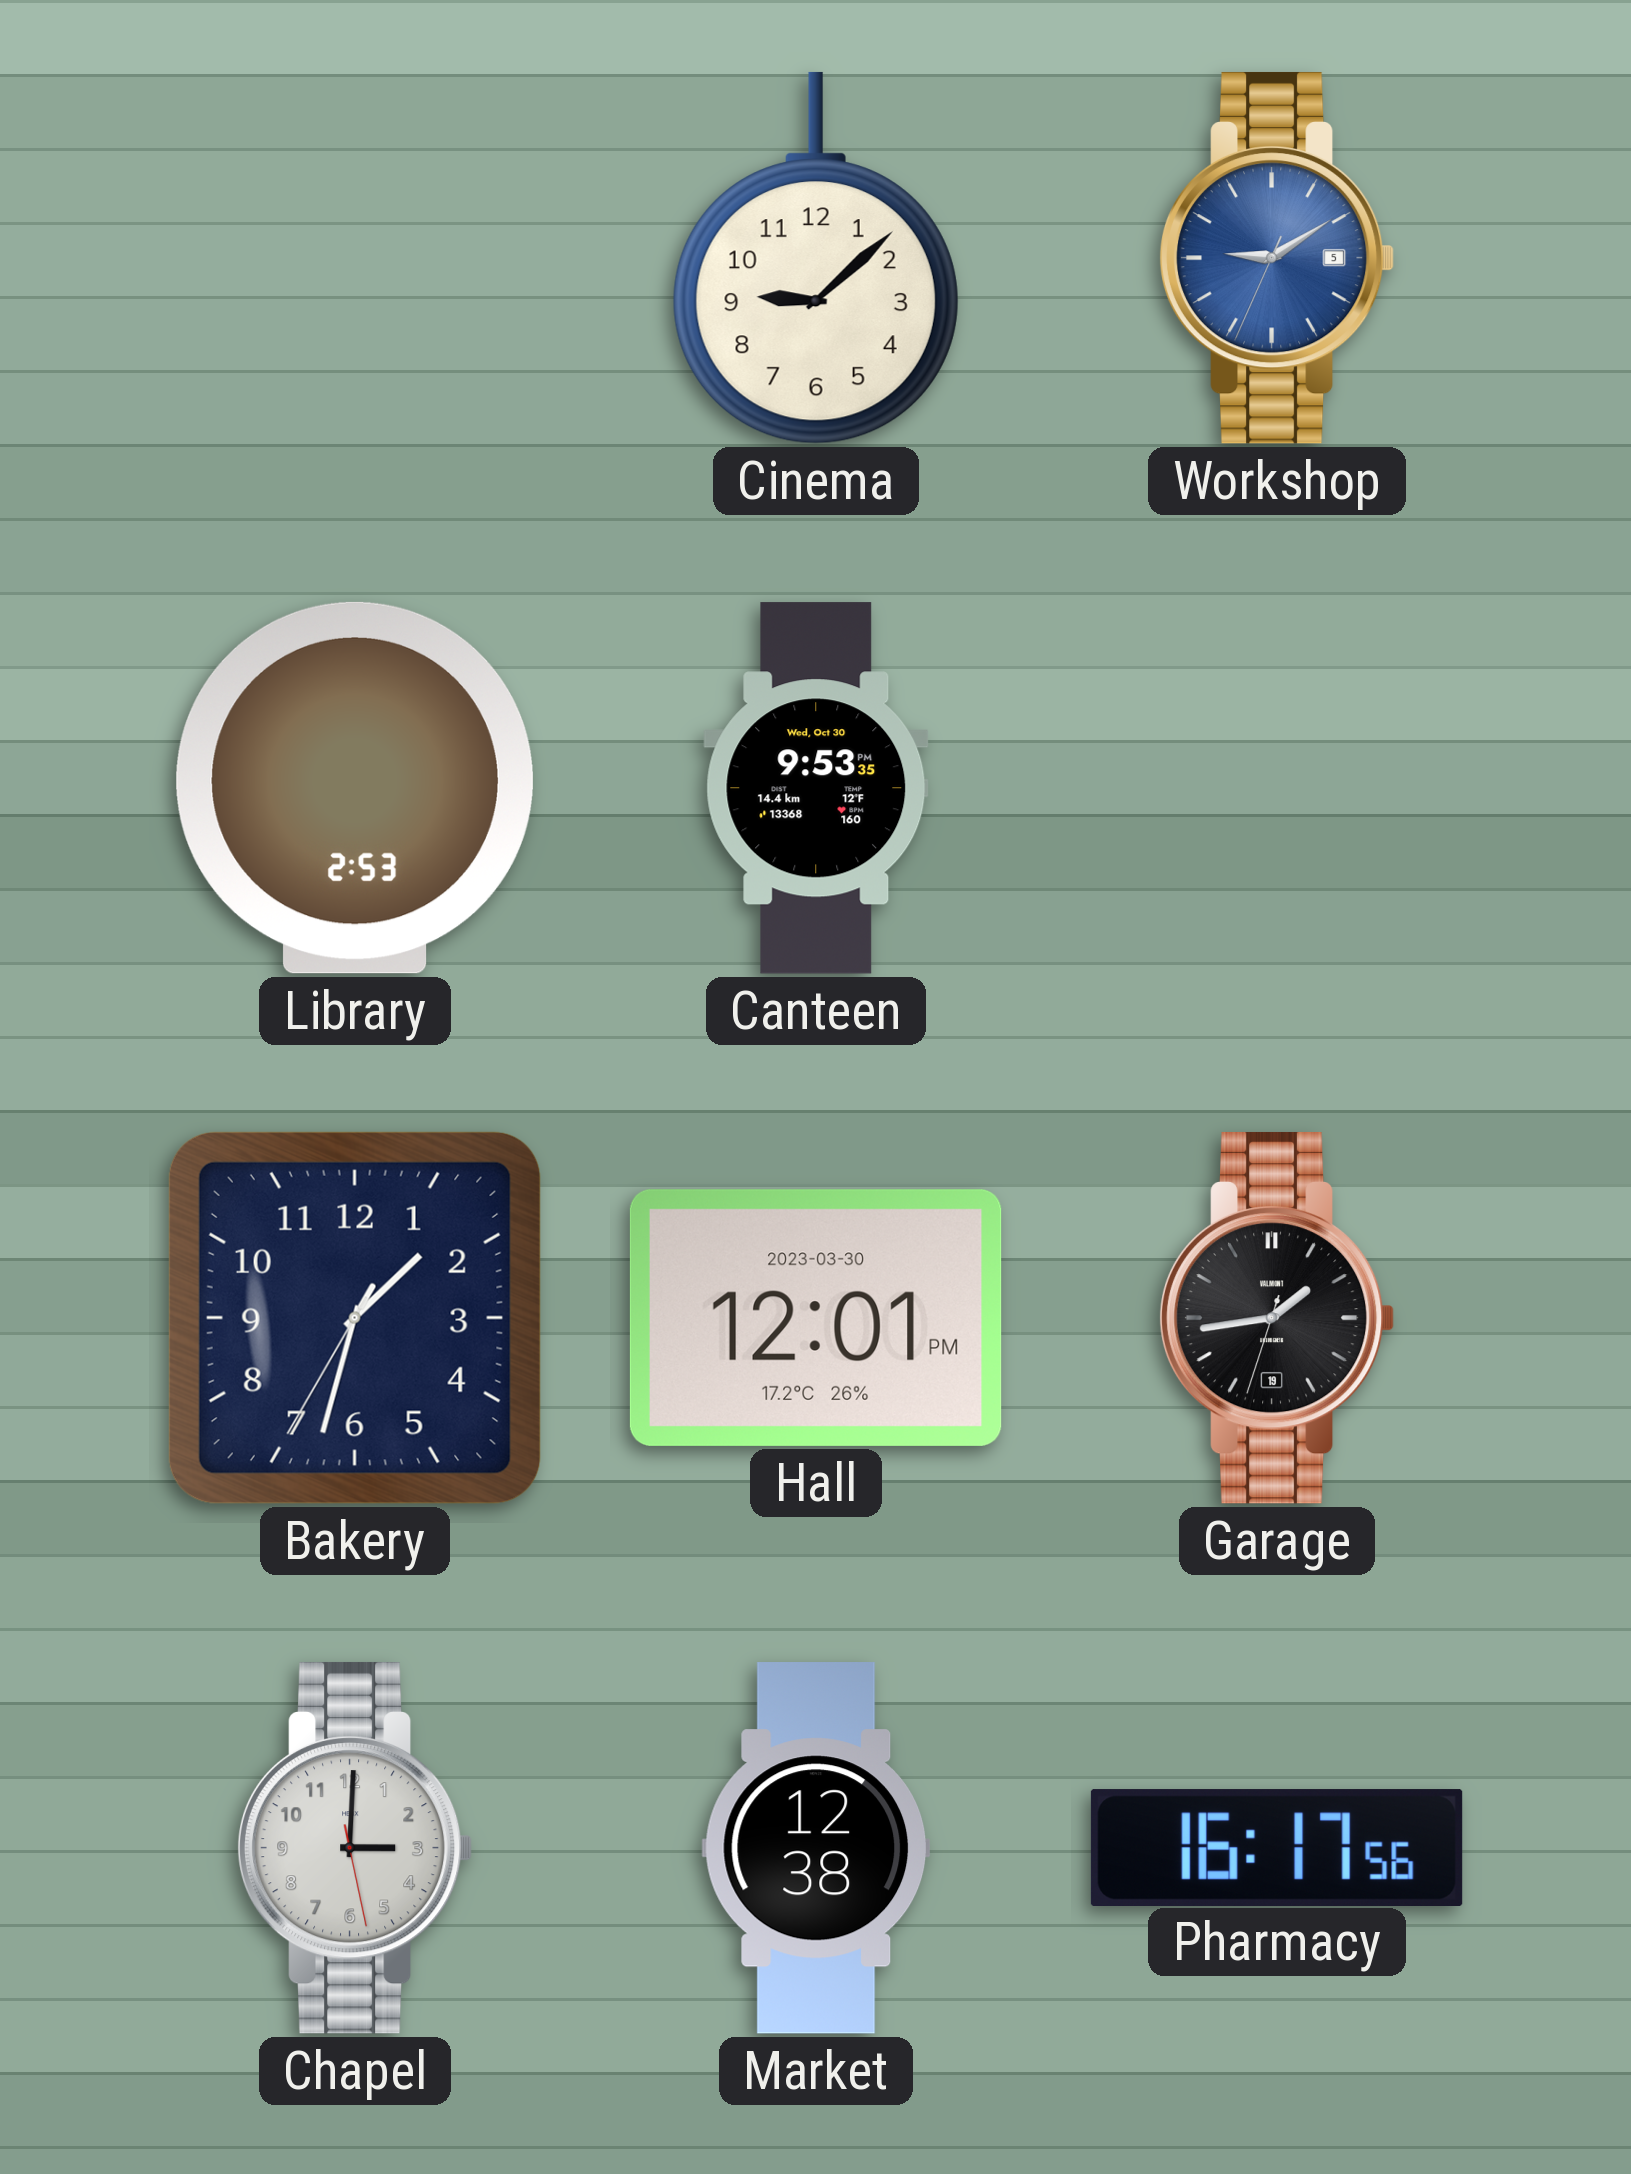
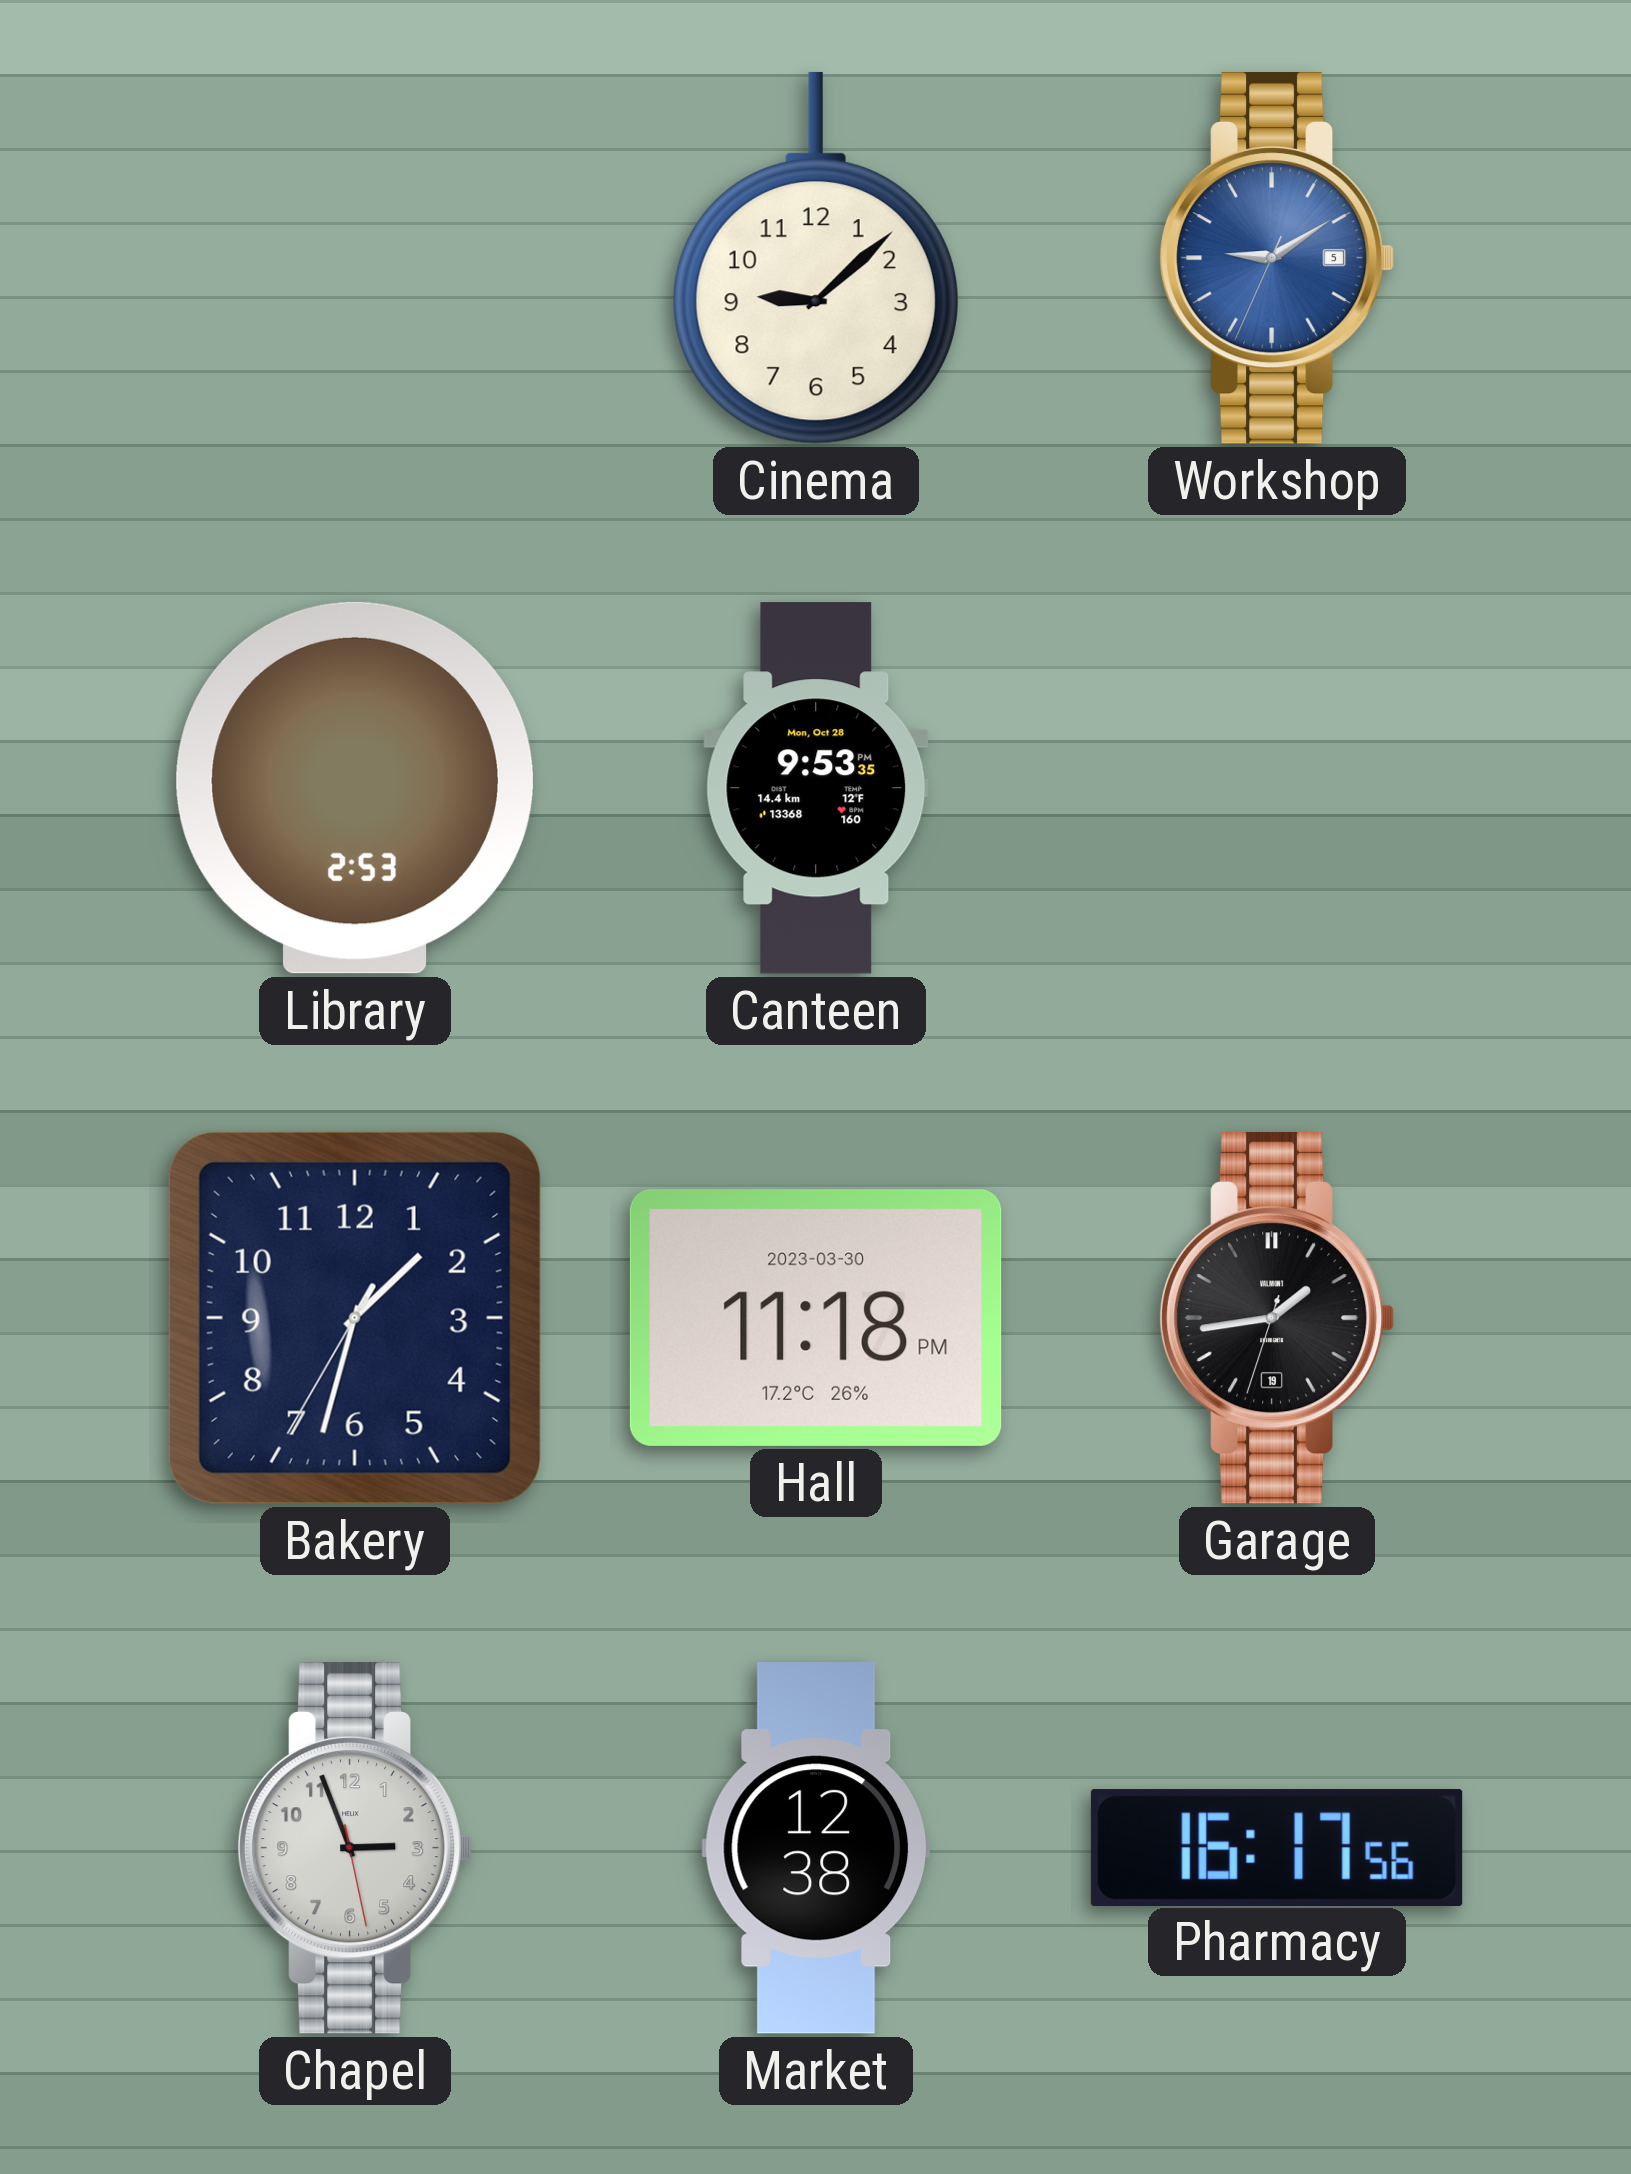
Canteen date: Wed, Oct 30 -> Mon, Oct 28
Hall: 12:01 -> 11:18
Chapel: 3:00 -> 2:56
